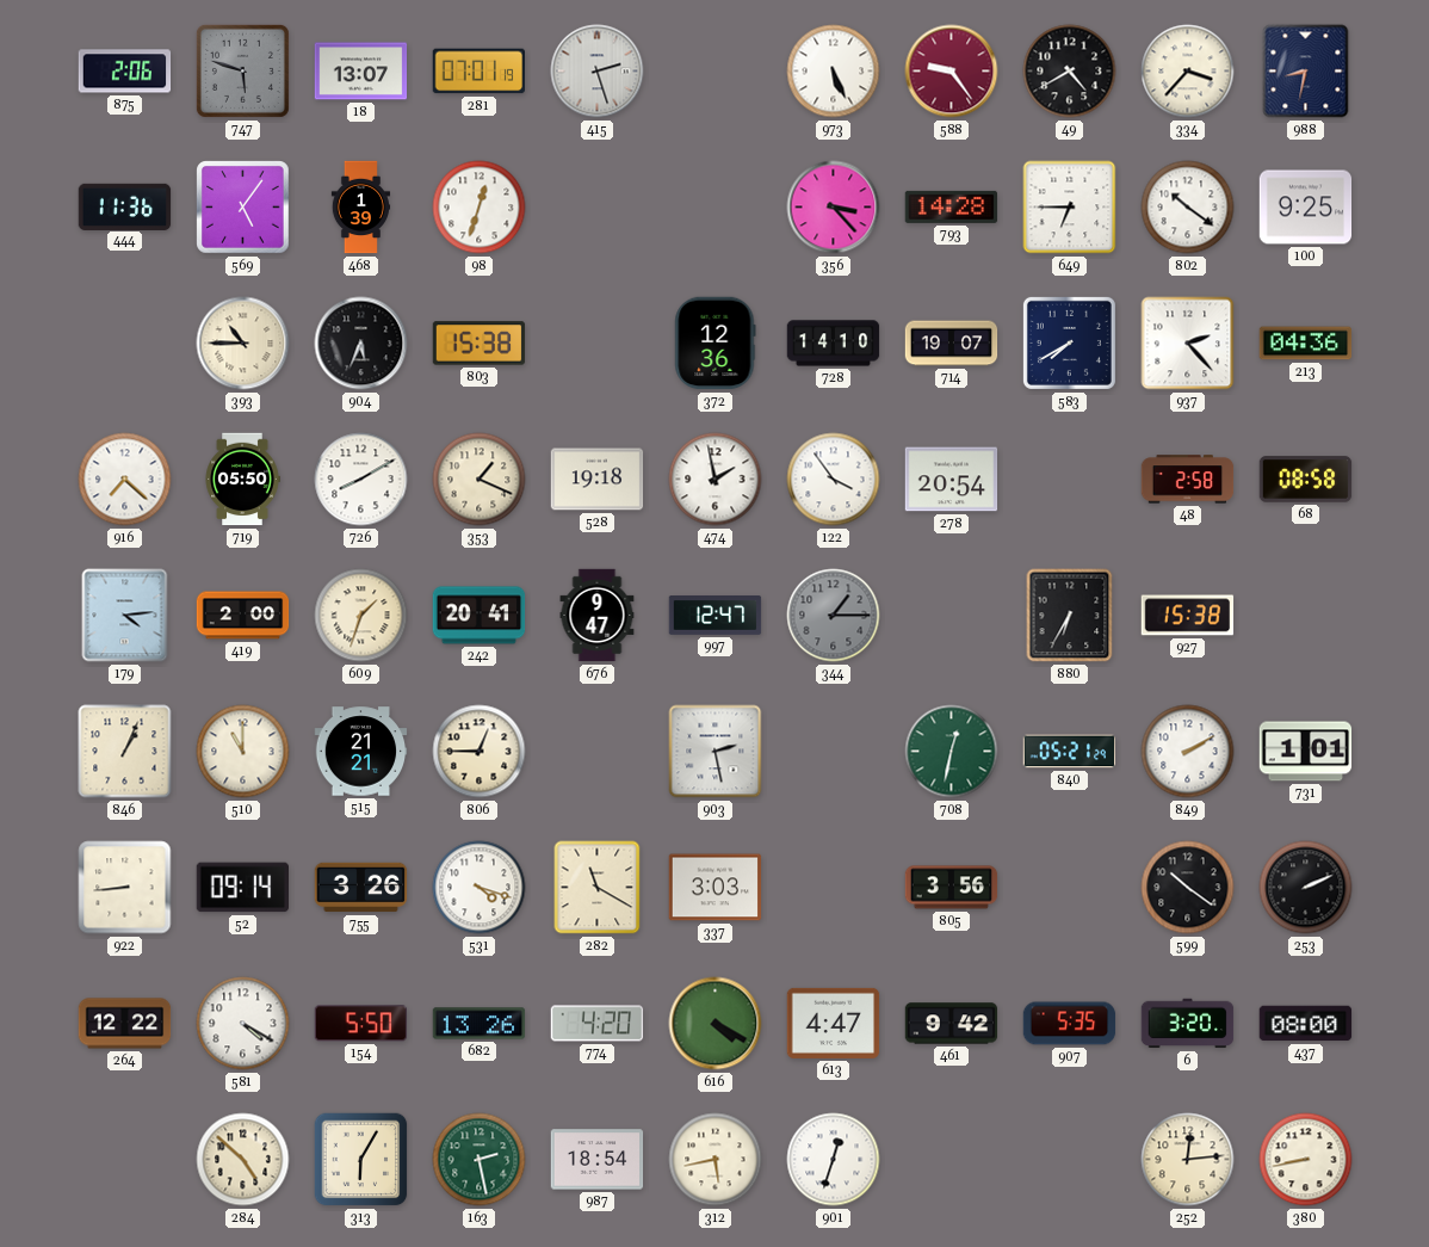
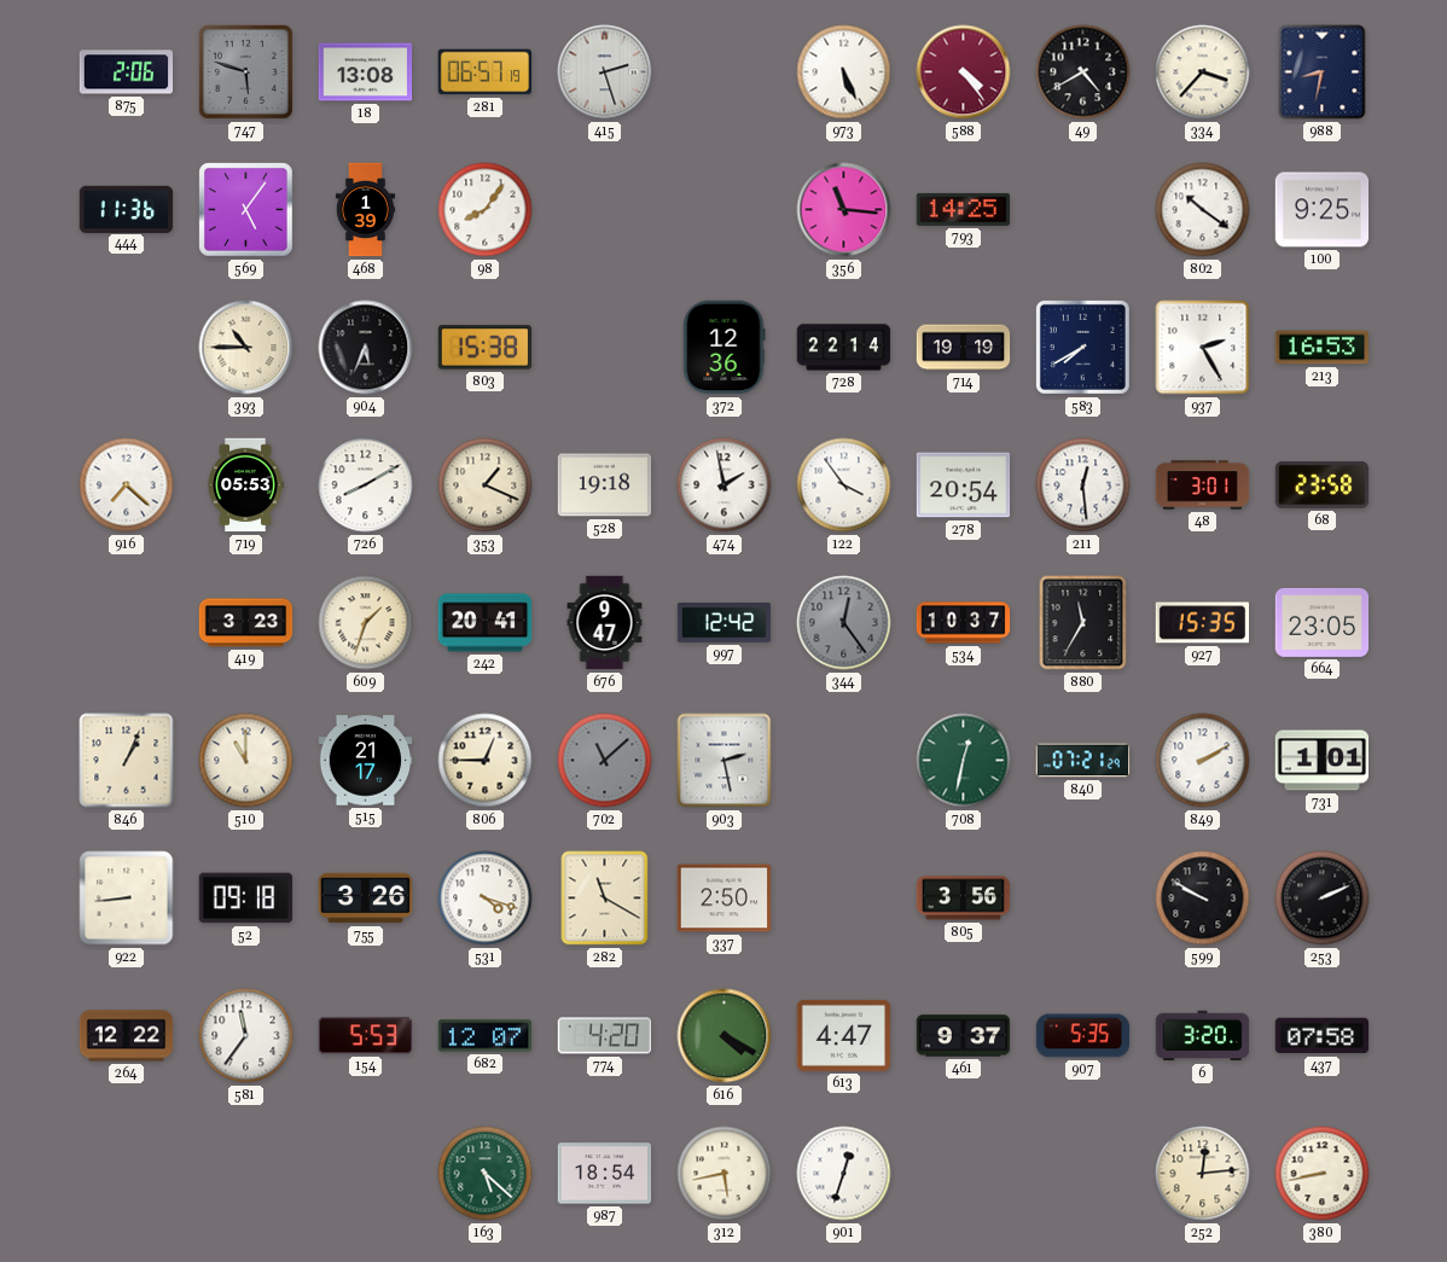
18: 13:07 -> 13:08
281: 07:01 -> 06:57
588: 9:24 -> 4:24
98: 12:33 -> 8:06
356: 3:23 -> 11:16
793: 14:28 -> 14:25
649: 6:45 -> none
728: 14:10 -> 22:14
714: 19:07 -> 19:19
937: 2:23 -> 2:25
213: 04:36 -> 16:53
719: 05:50 -> 05:53
211: none -> 12:29
48: 2:58 -> 3:01
68: 08:58 -> 23:58
179: 4:14 -> none
419: 2:00 -> 3:23
997: 12:47 -> 12:42
344: 1:15 -> 12:24
534: none -> 10:37
880: 6:35 -> 11:35
927: 15:38 -> 15:35
664: none -> 23:05
515: 21:21 -> 21:17
702: none -> 11:08
840: 05:21 -> 07:21
52: 09:14 -> 09:18
337: 3:03 -> 2:50
599: 10:21 -> 9:50
581: 4:20 -> 11:36
154: 5:50 -> 5:53
682: 13:26 -> 12:07
461: 9:42 -> 9:37
437: 08:00 -> 07:58
284: 4:52 -> none
313: 6:05 -> none
163: 2:28 -> 5:22
